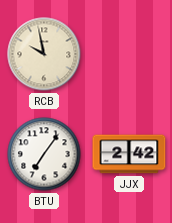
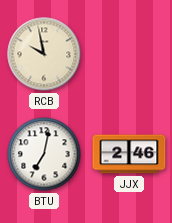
BTU: 7:06 -> 7:02
JJX: 2:42 -> 2:46
